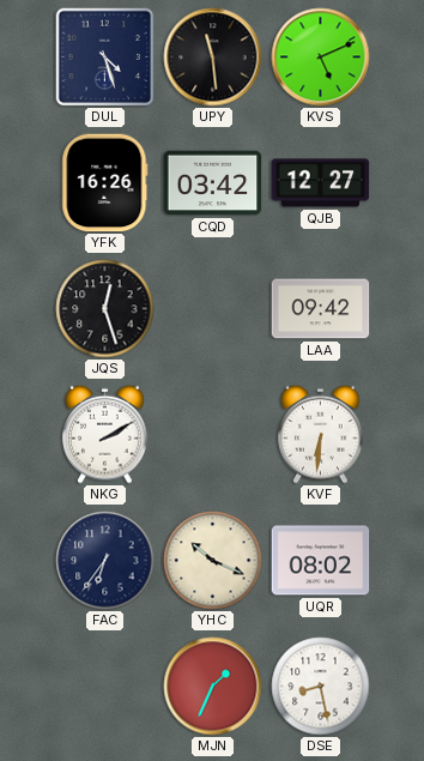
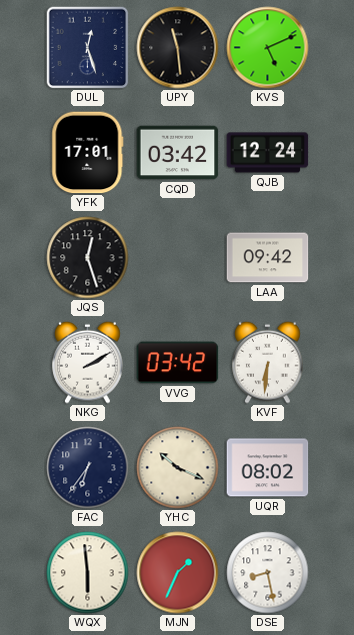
DUL: 4:27 -> 12:27
YFK: 16:26 -> 17:01
QJB: 12:27 -> 12:24
VVG: none -> 03:42
WQX: none -> 5:59
